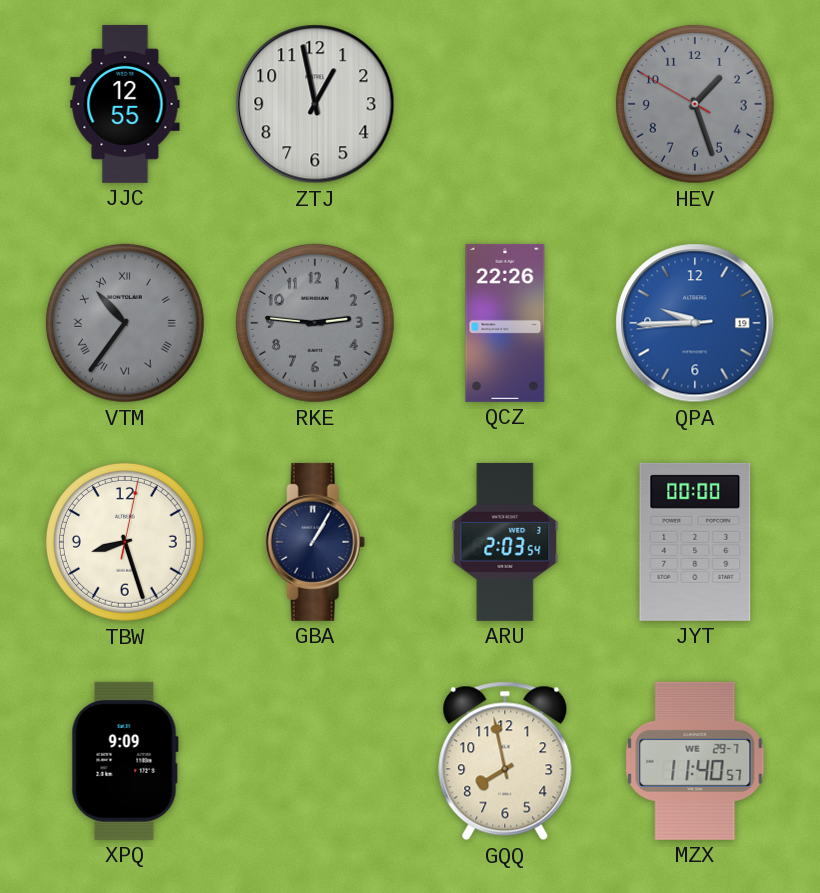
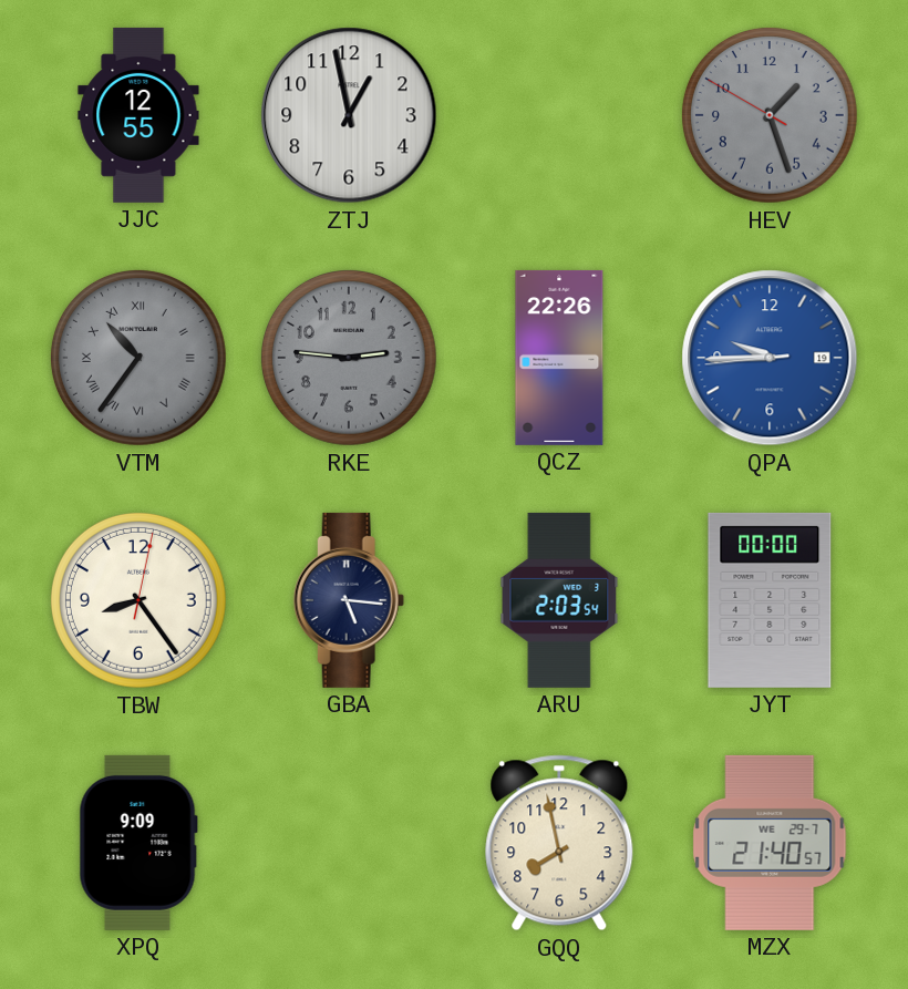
TBW: 8:27 -> 8:24
GBA: 1:05 -> 5:16
MZX: 11:40 -> 21:40
